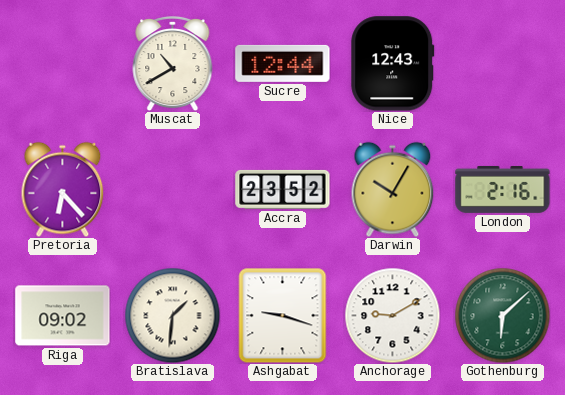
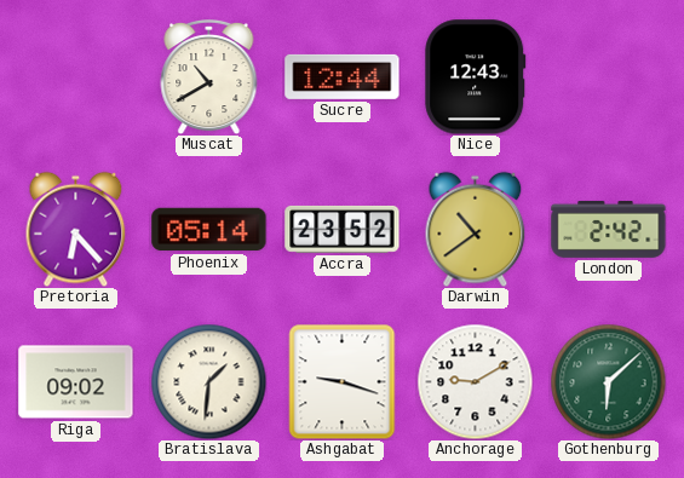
Phoenix: none -> 05:14
Darwin: 10:05 -> 10:39
London: 2:16 -> 2:42
